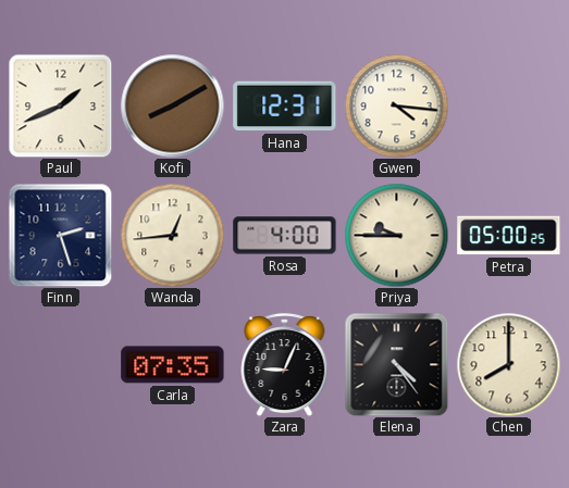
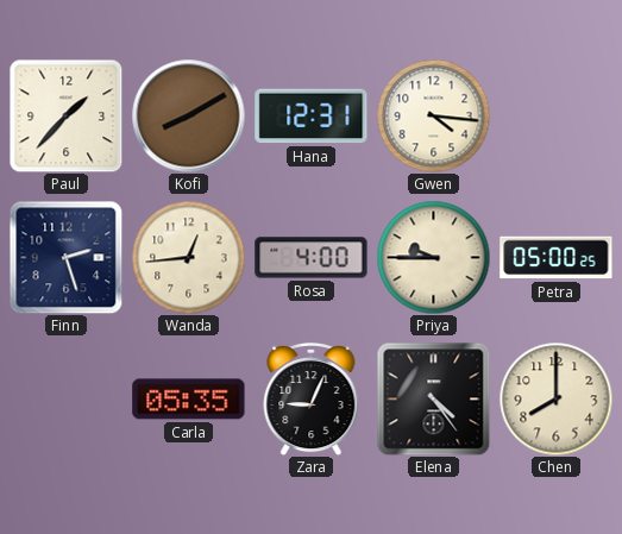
Paul: 1:41 -> 1:37
Carla: 07:35 -> 05:35
